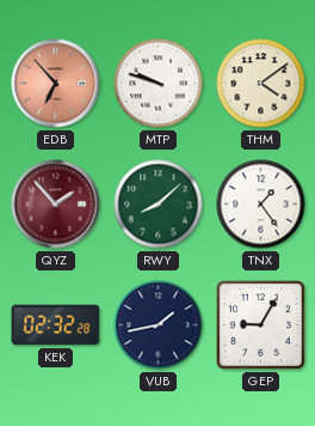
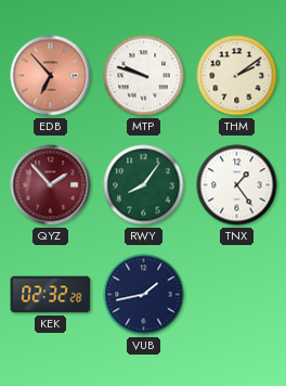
THM: 4:09 -> 2:09
RWY: 8:08 -> 8:06
GEP: 9:05 -> none
